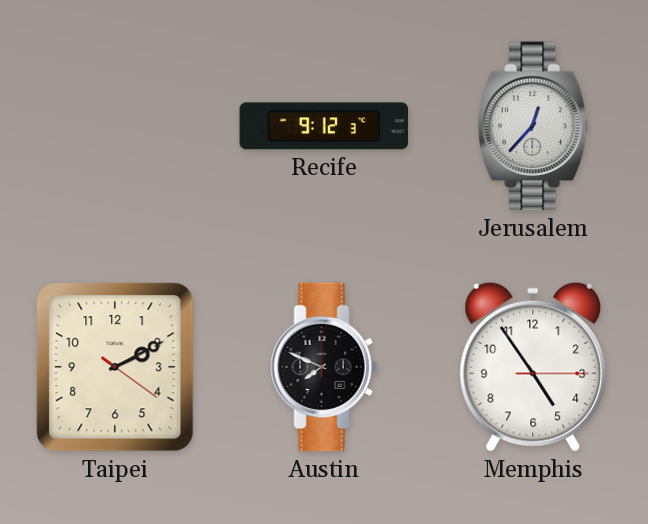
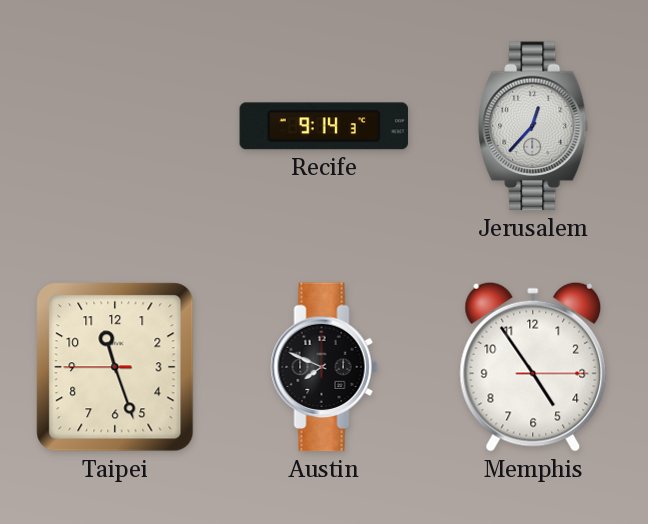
Recife: 9:12 -> 9:14
Taipei: 2:10 -> 11:26
